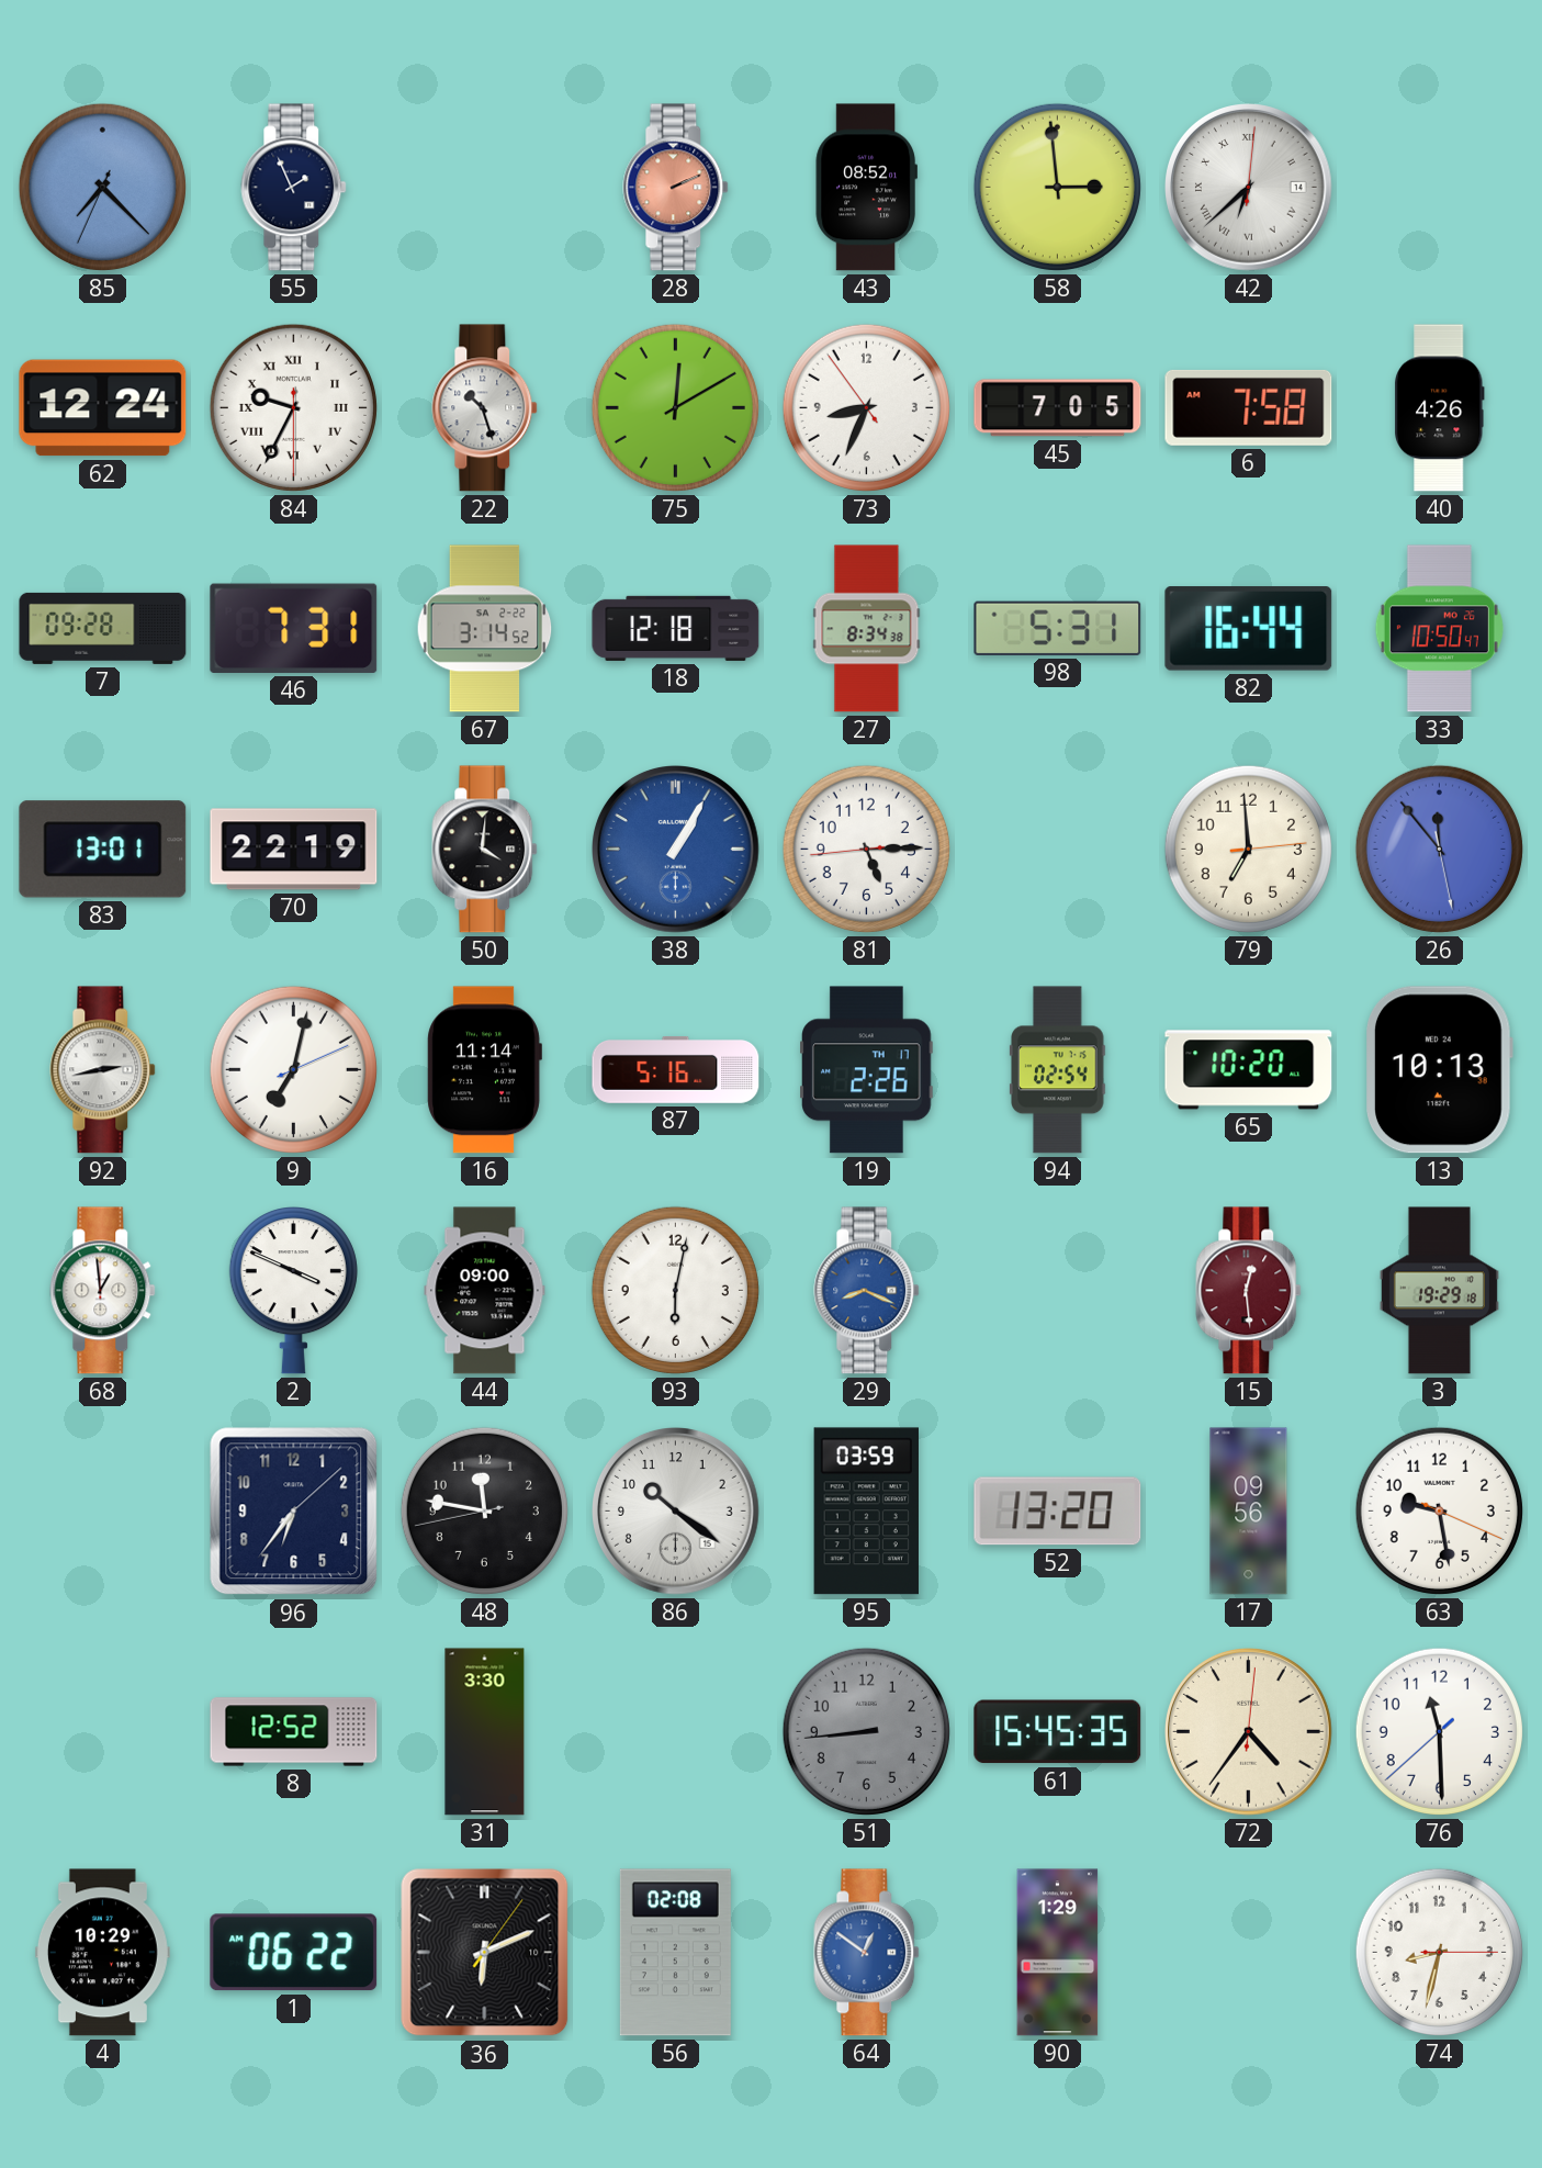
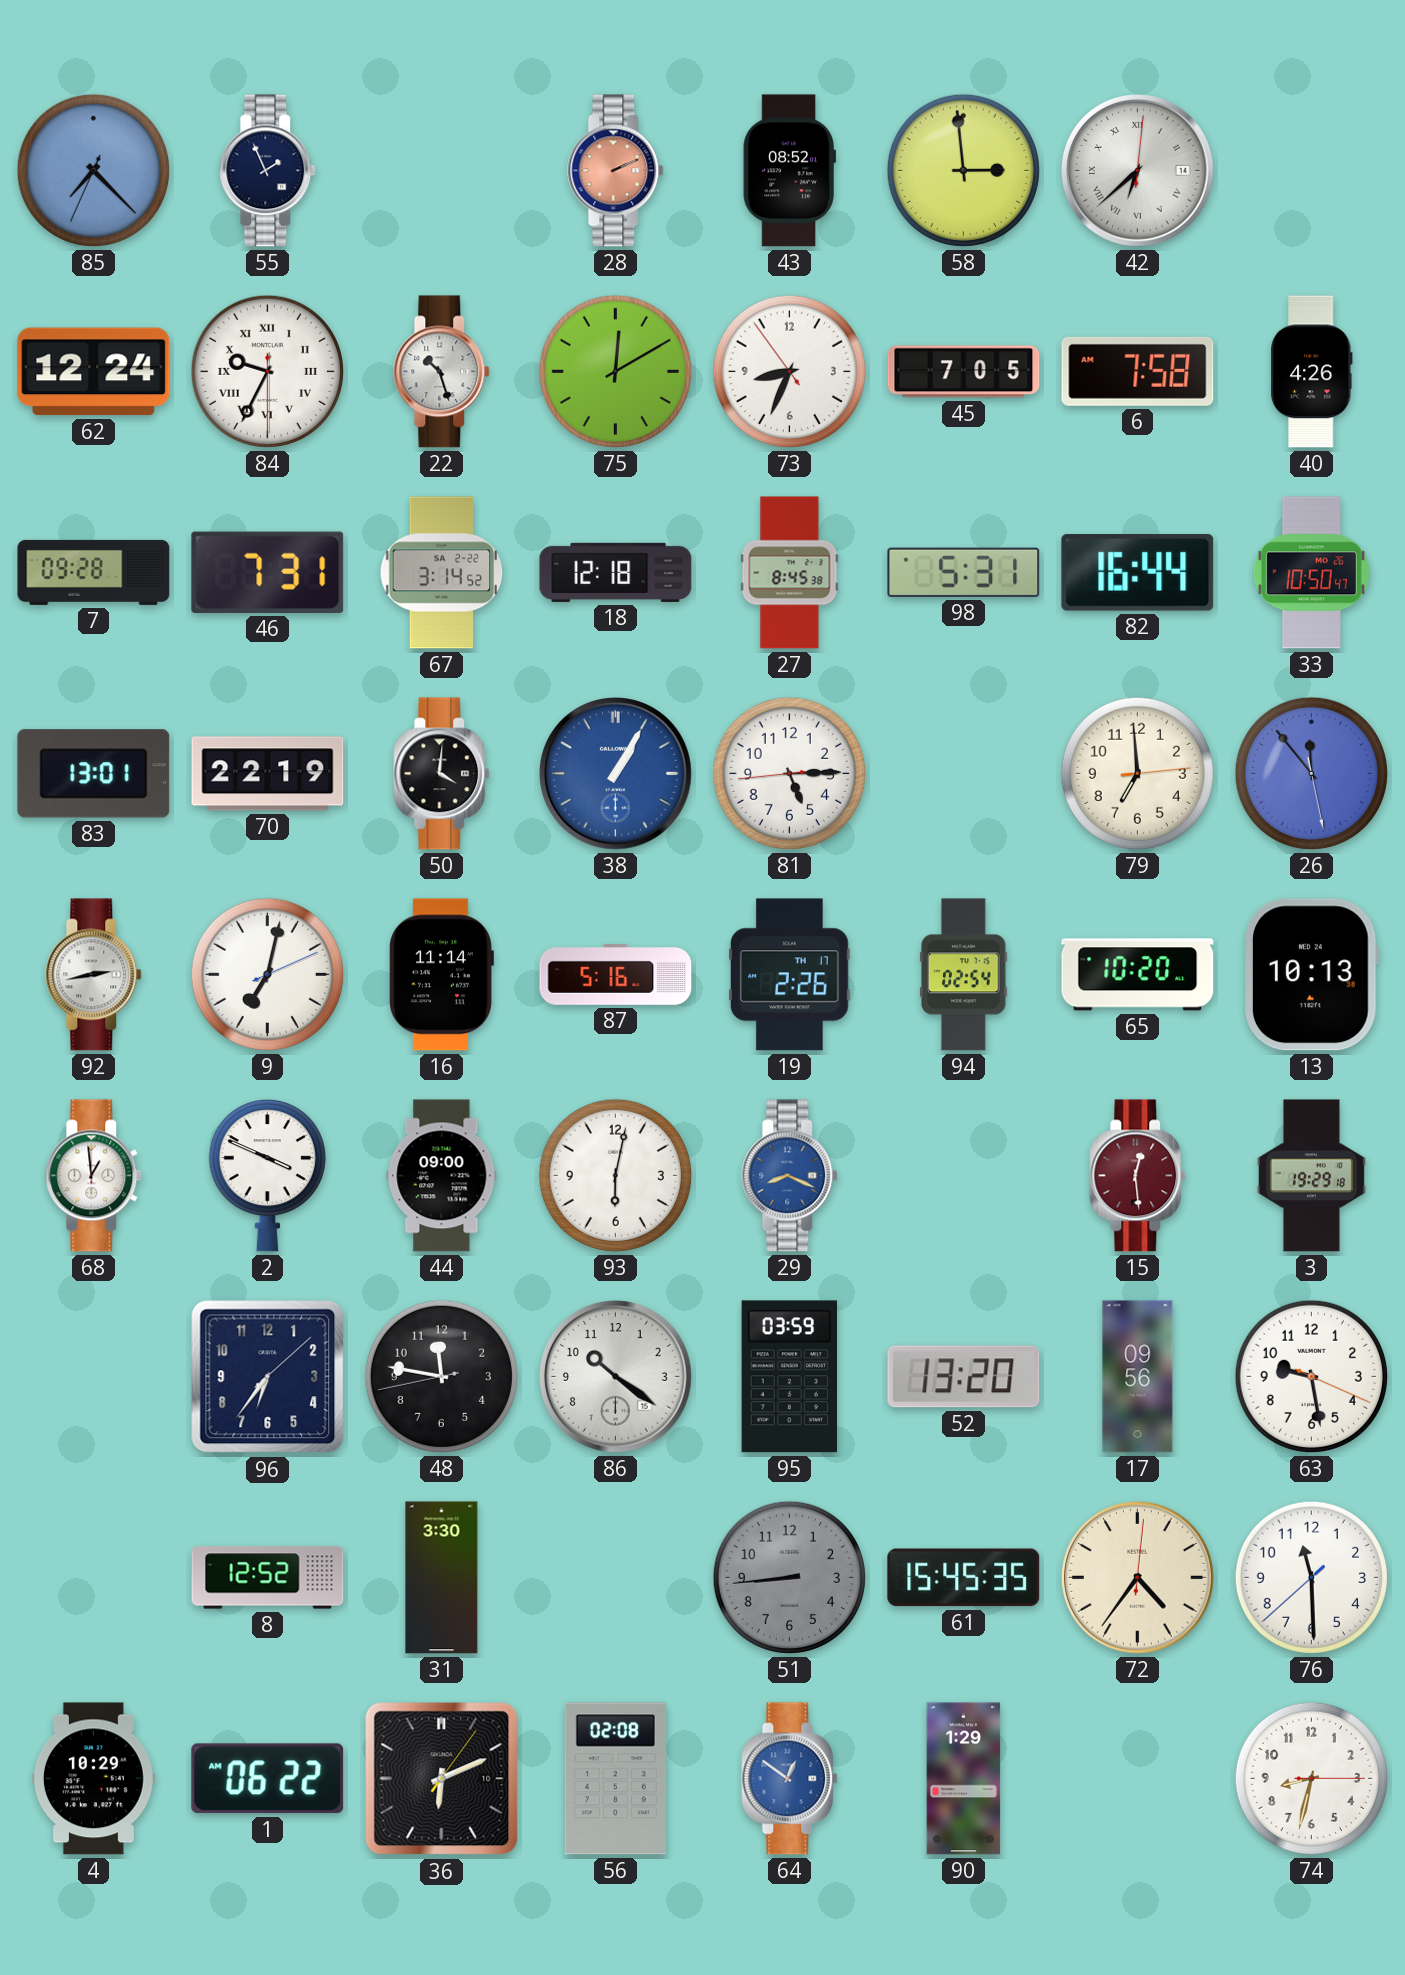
27: 8:34 -> 8:45
